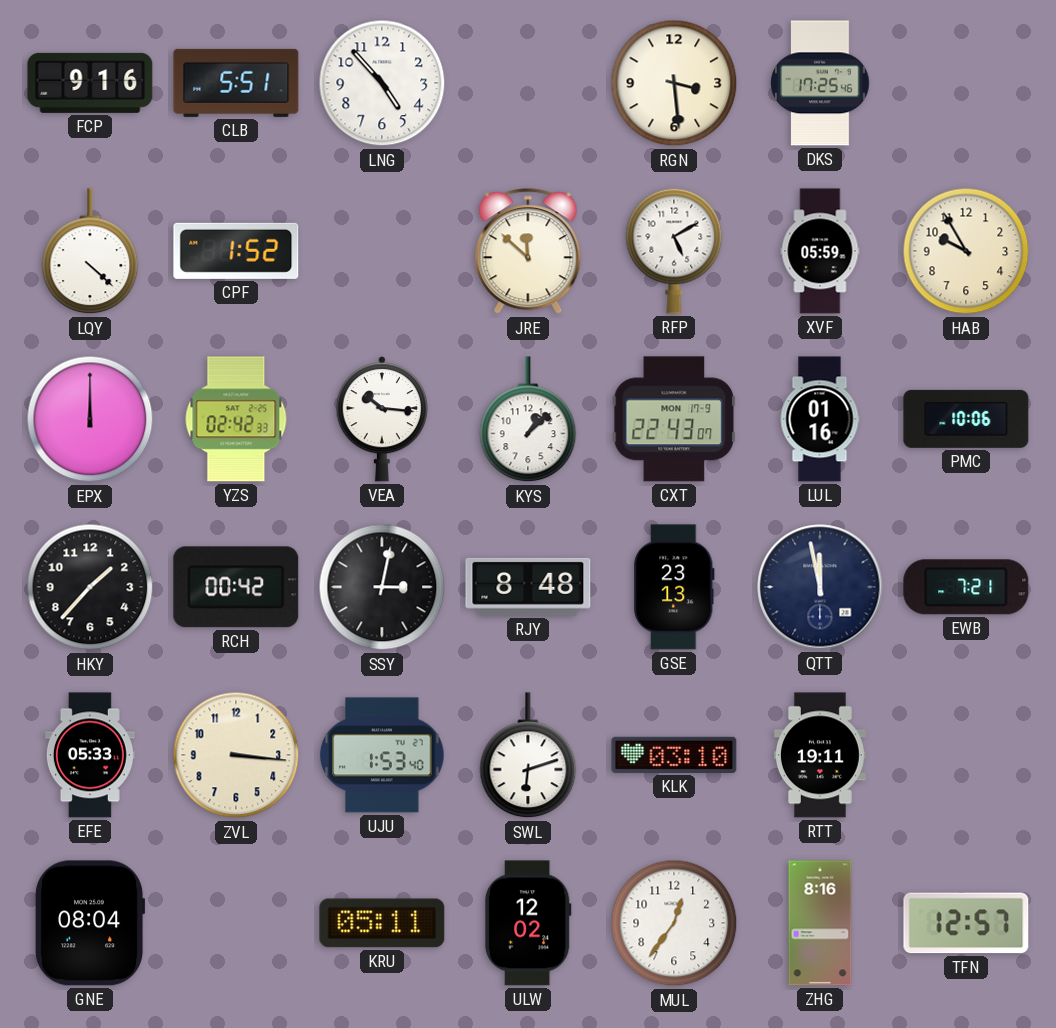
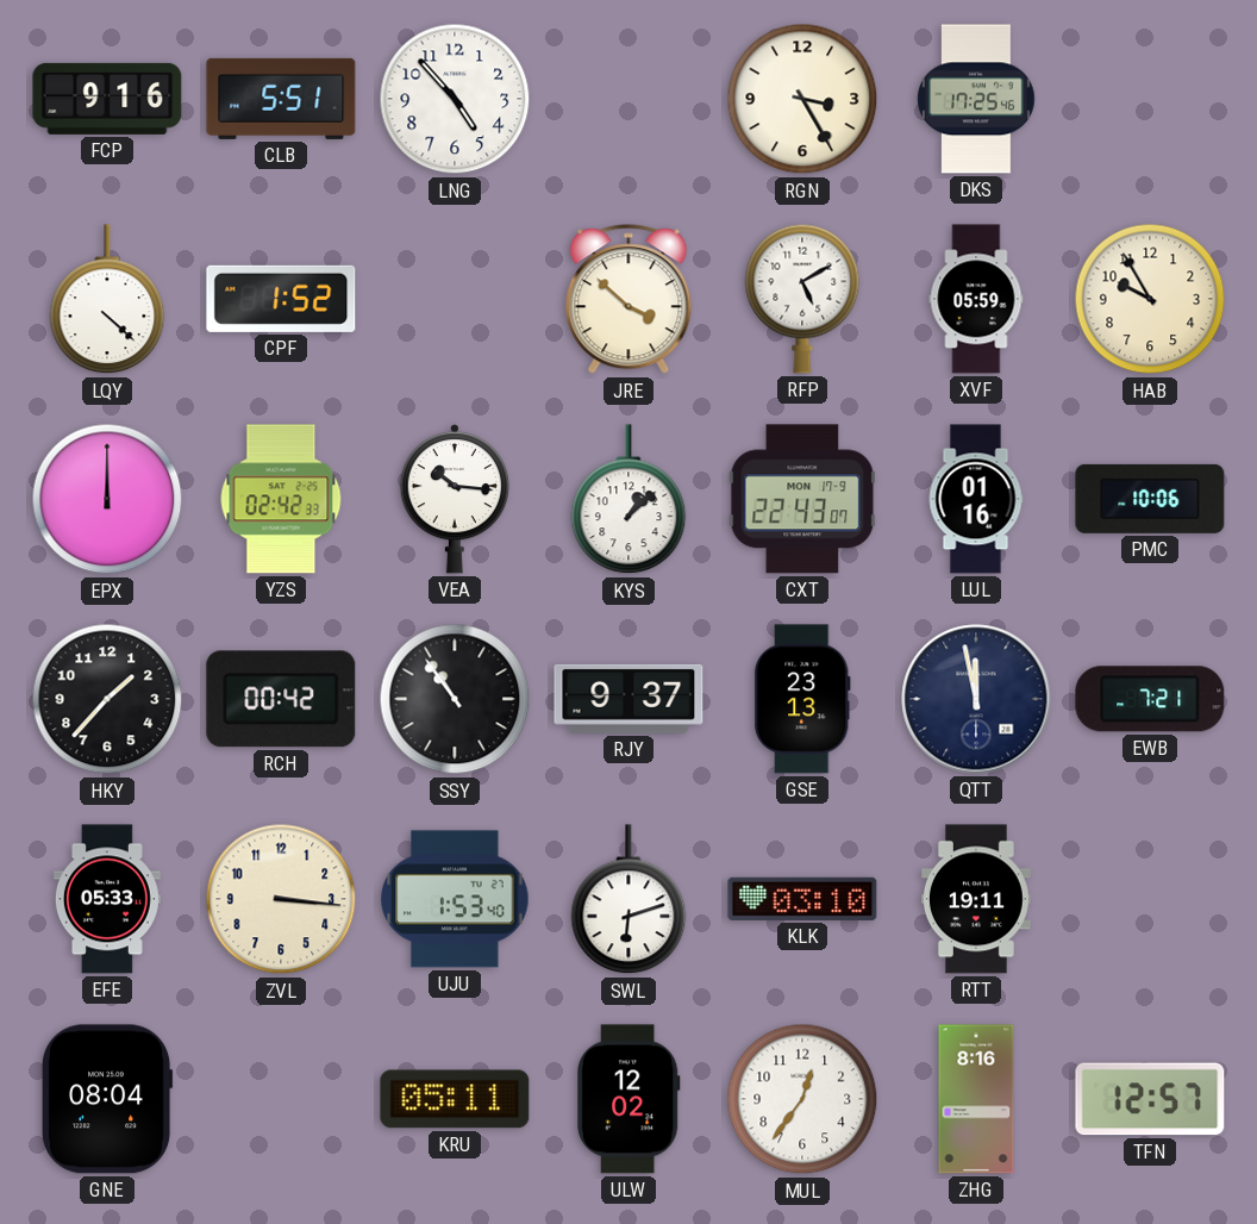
RGN: 3:29 -> 3:25
JRE: 11:52 -> 3:52
SSY: 3:02 -> 10:54
RJY: 8:48 -> 9:37
